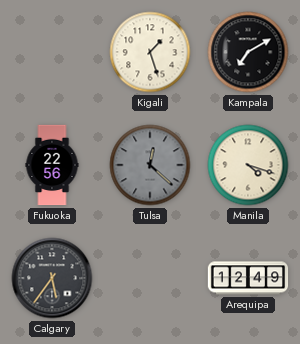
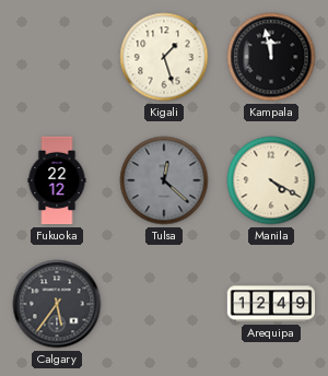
Kampala: 7:10 -> 11:58
Fukuoka: 22:56 -> 22:12
Manila: 4:18 -> 4:20
